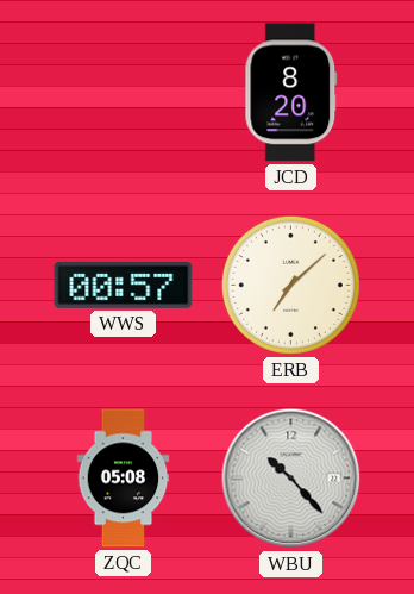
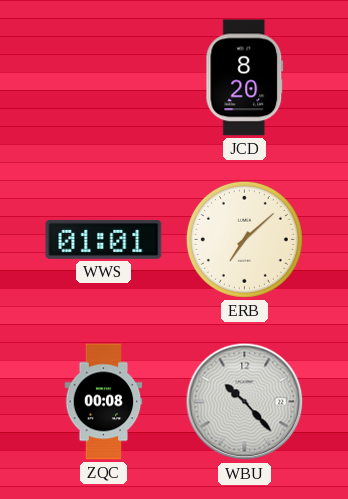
WWS: 00:57 -> 01:01
ZQC: 05:08 -> 00:08
